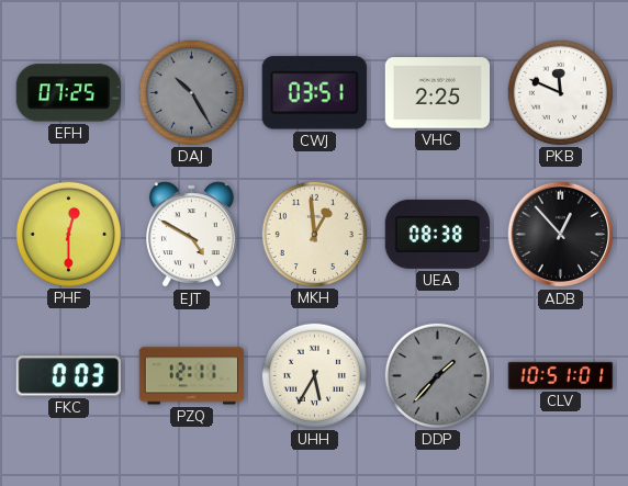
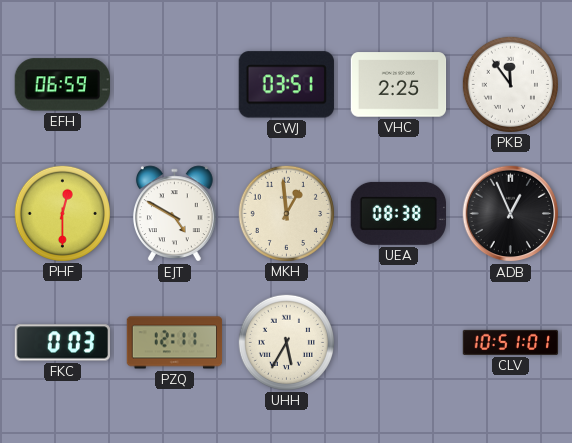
EFH: 07:25 -> 06:59
DAJ: 10:25 -> none
PKB: 11:49 -> 11:54
ADB: 12:53 -> 12:56
DDP: 1:37 -> none
